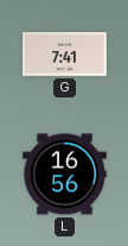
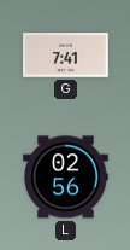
L: 16:56 -> 02:56
